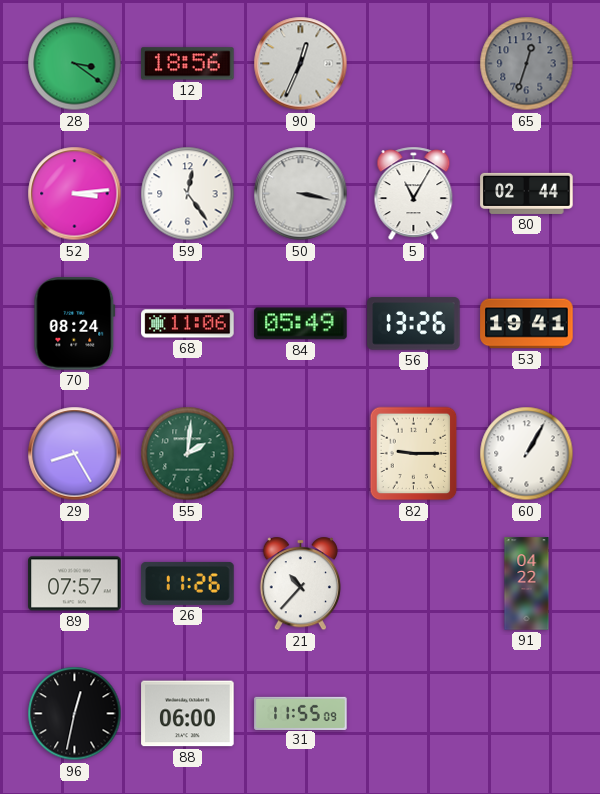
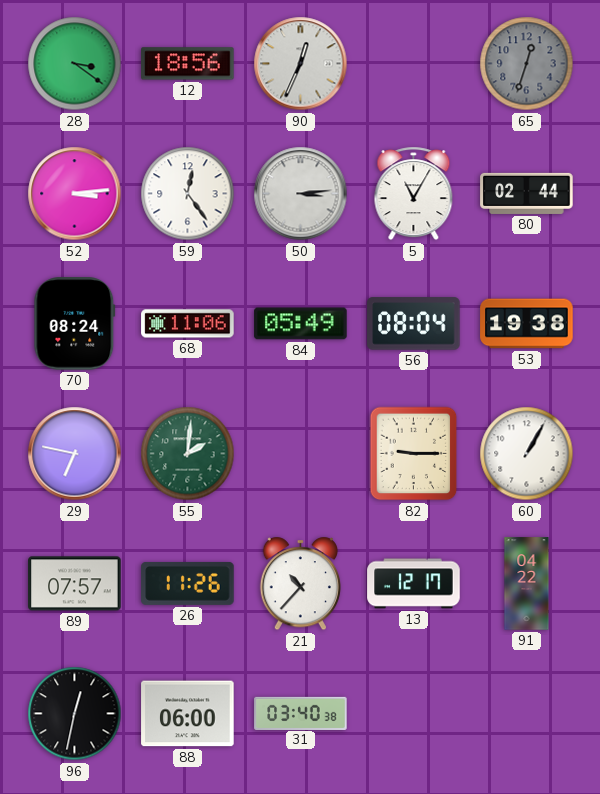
50: 3:17 -> 3:14
56: 13:26 -> 08:04
53: 19:41 -> 19:38
29: 8:25 -> 6:47
13: none -> 12:17
31: 11:55 -> 03:40
